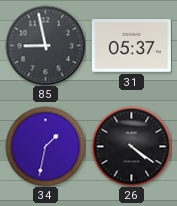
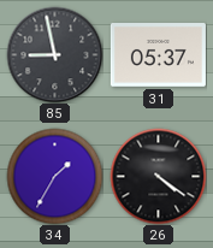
34: 1:32 -> 1:35
